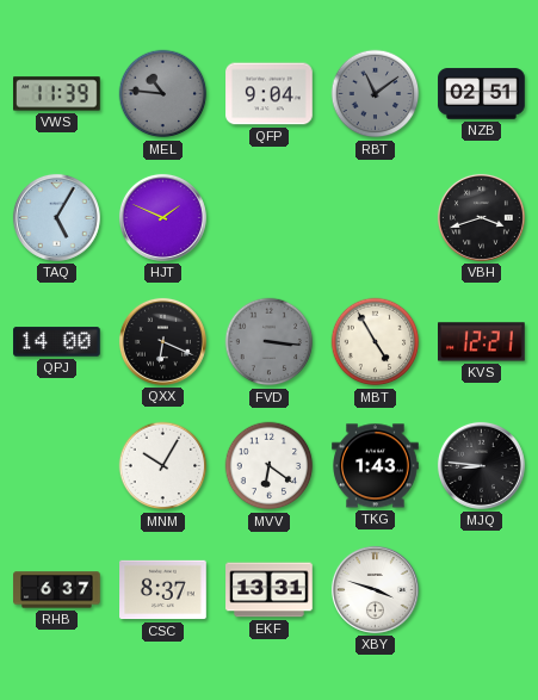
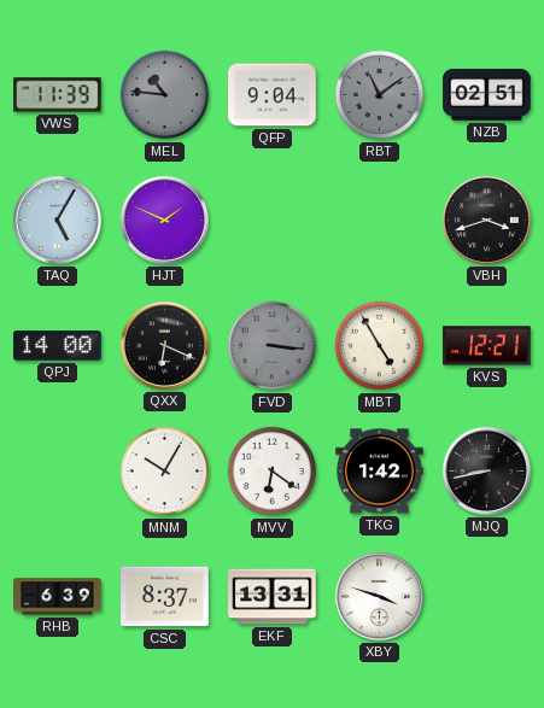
TKG: 1:43 -> 1:42
MJQ: 8:46 -> 8:43
RHB: 6:37 -> 6:39
